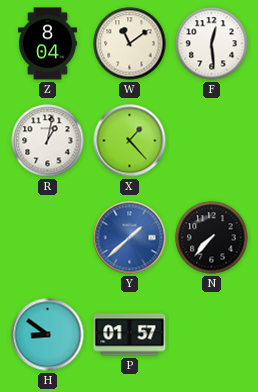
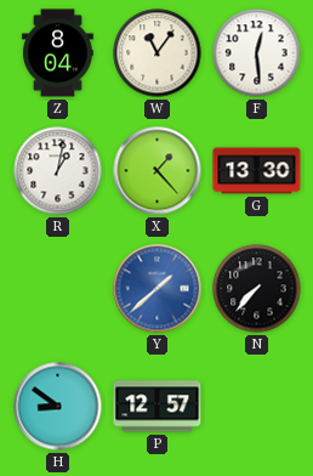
W: 11:09 -> 11:06
G: none -> 13:30
P: 01:57 -> 12:57
